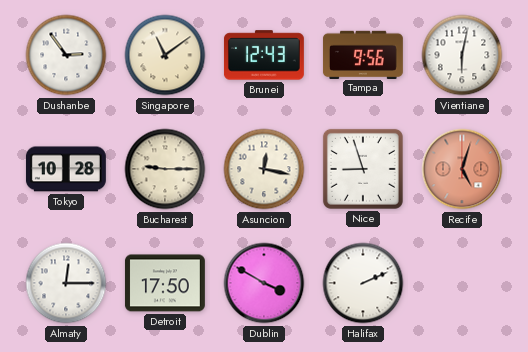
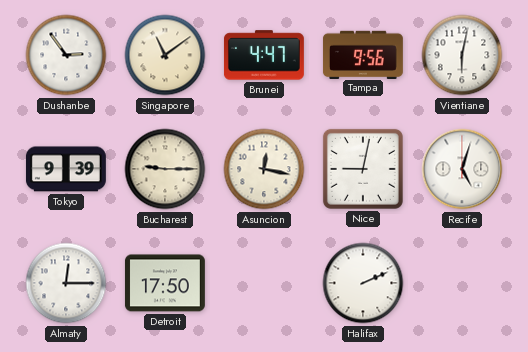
Brunei: 12:43 -> 4:47
Tokyo: 10:28 -> 9:39
Nice: 8:57 -> 9:02
Recife dial: salmon -> white
Dublin: 3:50 -> none
